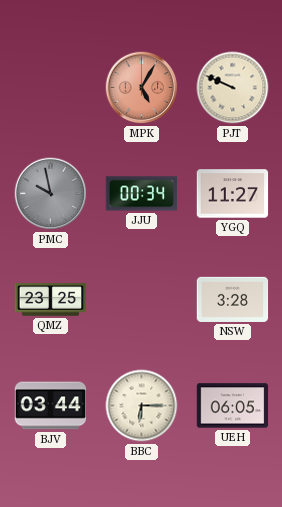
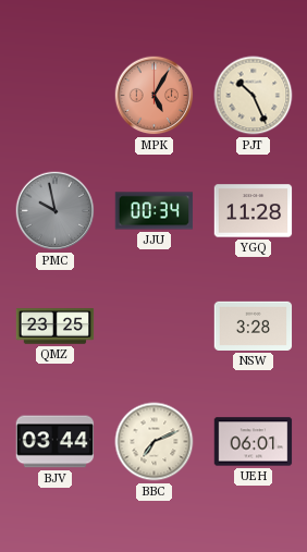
PJT: 9:49 -> 10:26
YGQ: 11:27 -> 11:28
BBC: 6:15 -> 7:11
UEH: 06:05 -> 06:01
